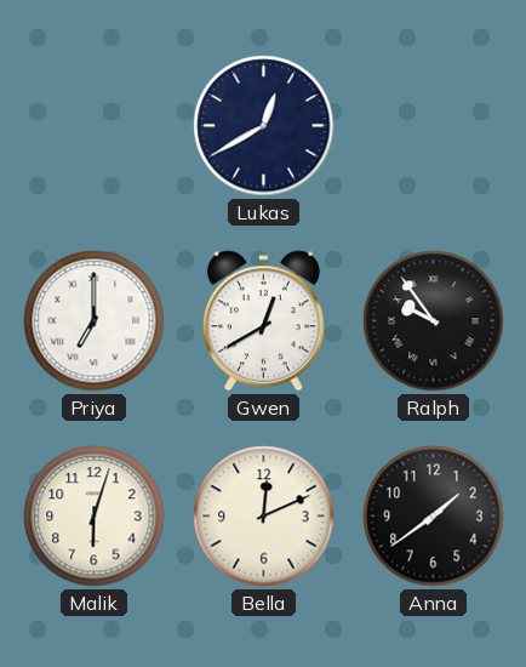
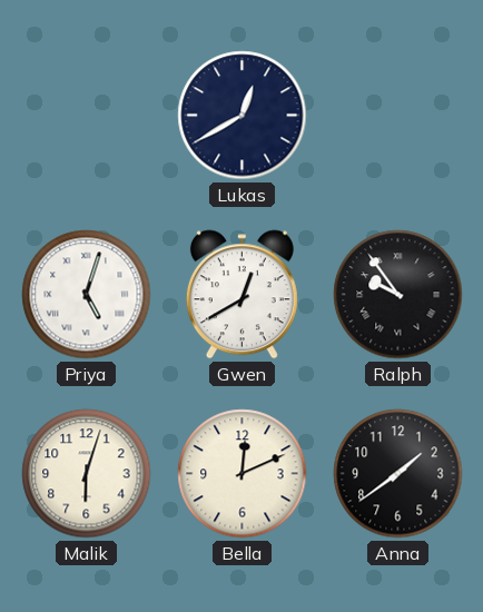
Priya: 7:00 -> 5:03
